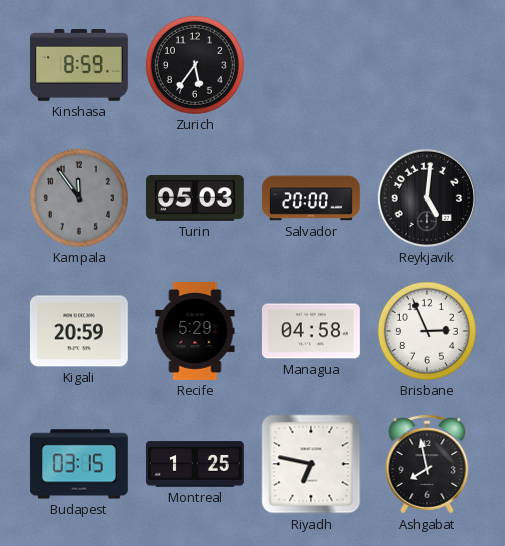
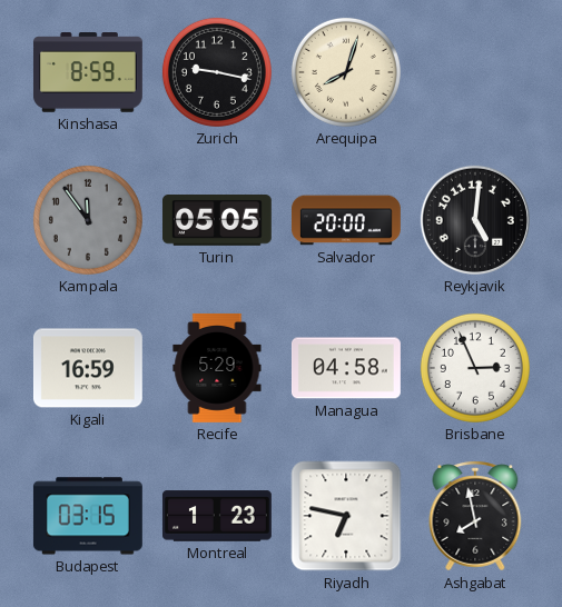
Zurich: 5:36 -> 9:17
Arequipa: none -> 8:03
Turin: 05:03 -> 05:05
Kigali: 20:59 -> 16:59
Montreal: 1:25 -> 1:23
